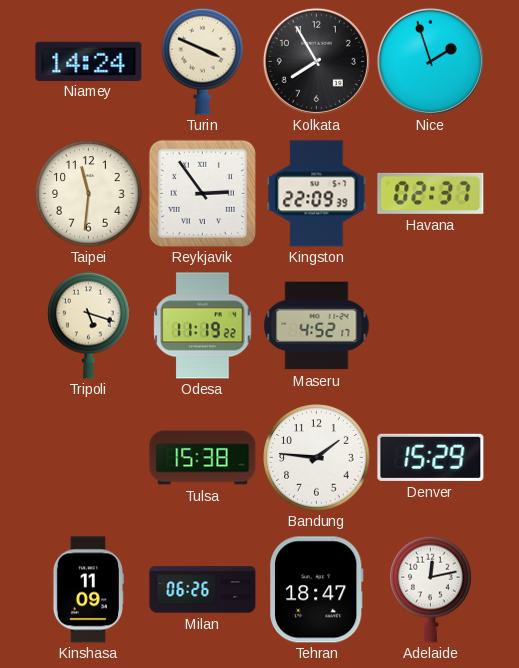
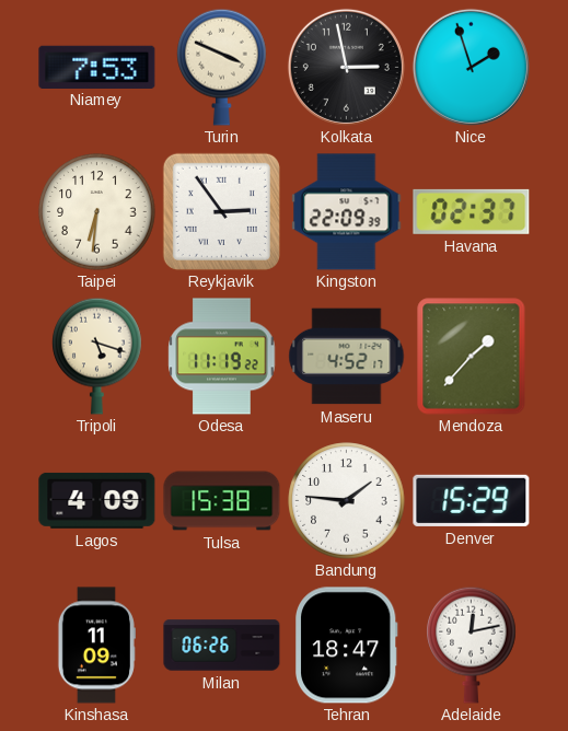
Niamey: 14:24 -> 7:53
Kolkata: 7:55 -> 2:58
Taipei: 11:31 -> 6:31
Mendoza: none -> 1:37
Lagos: none -> 4:09
